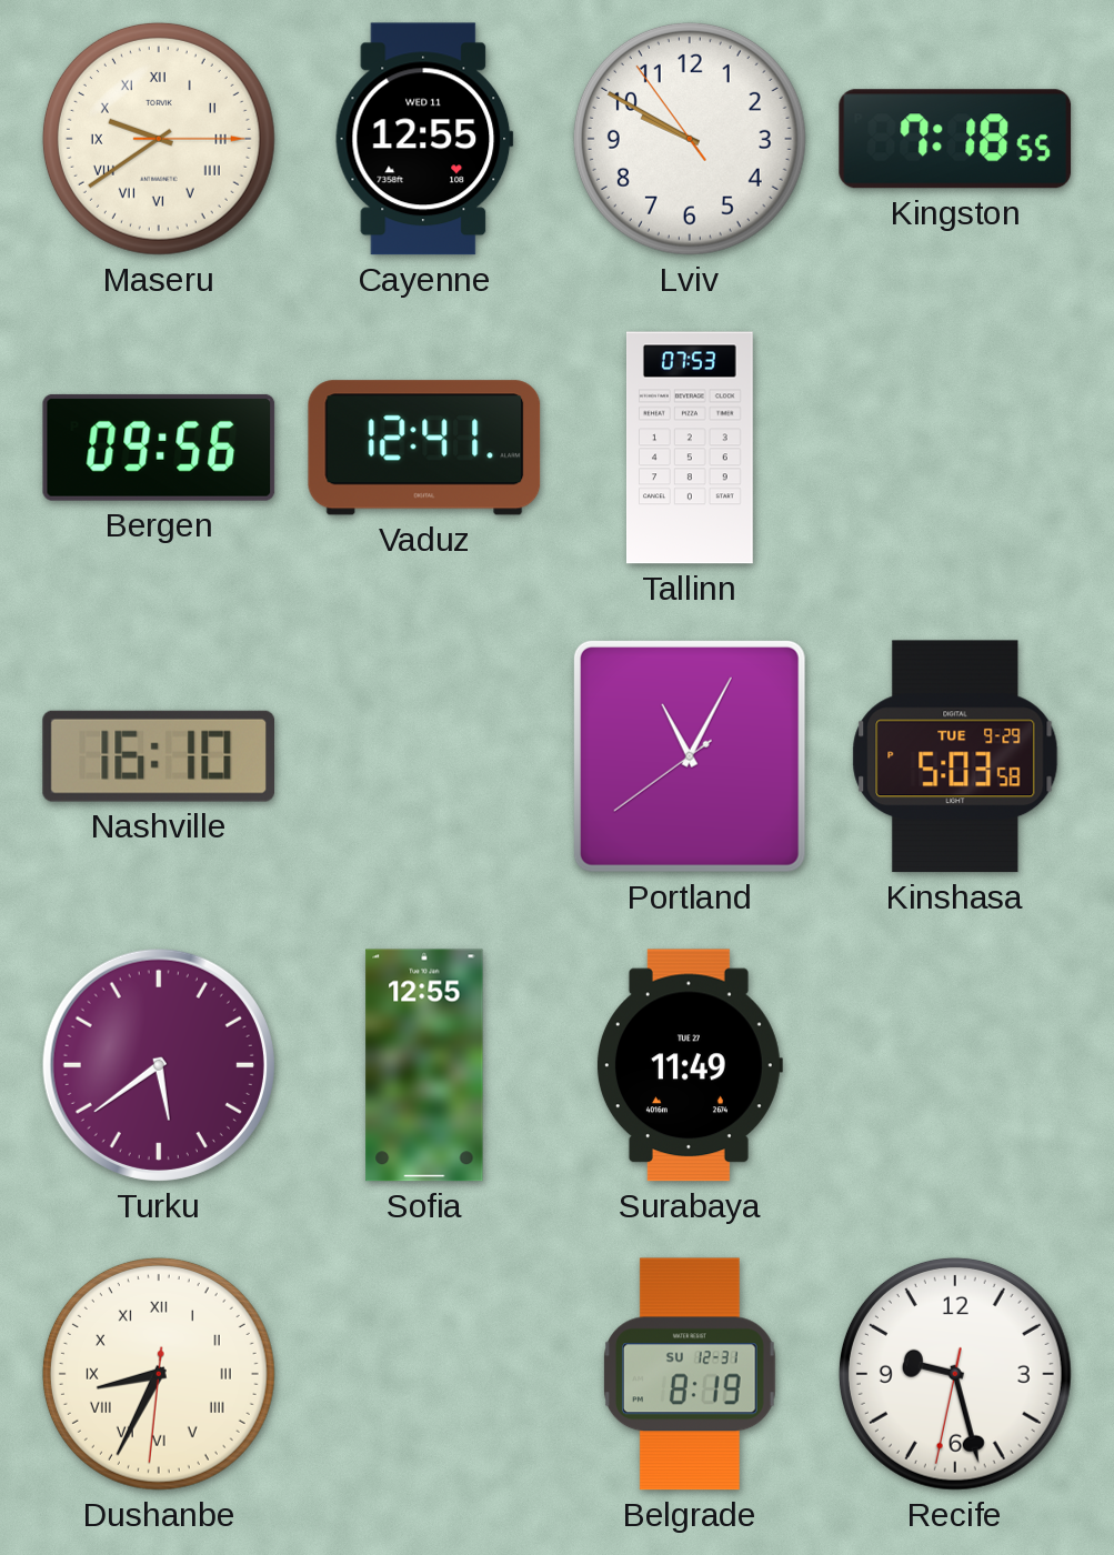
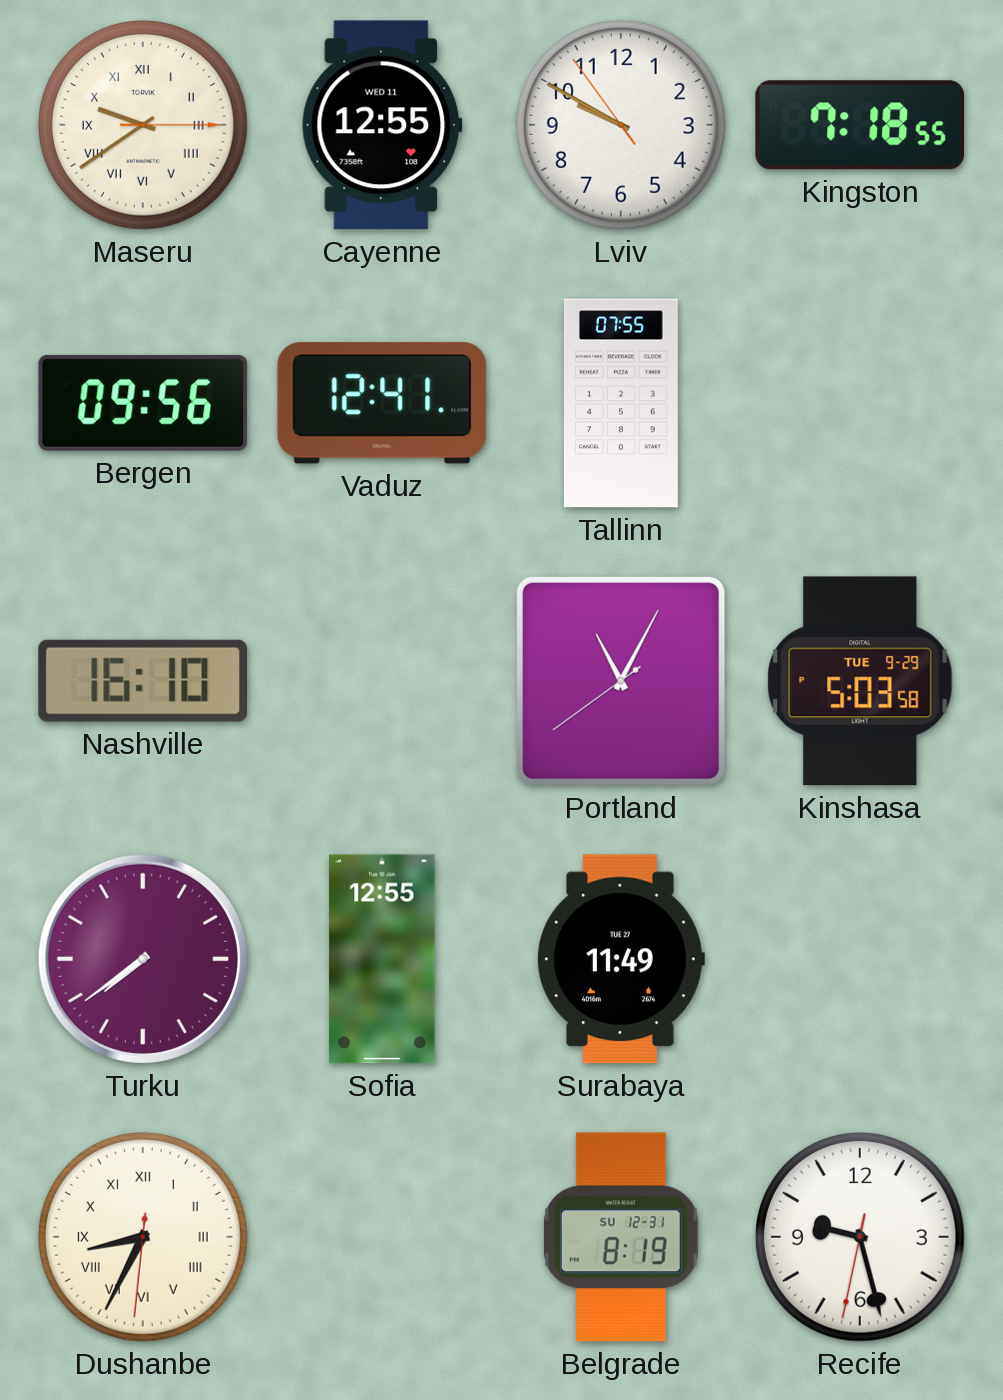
Tallinn: 07:53 -> 07:55
Turku: 5:39 -> 7:39
